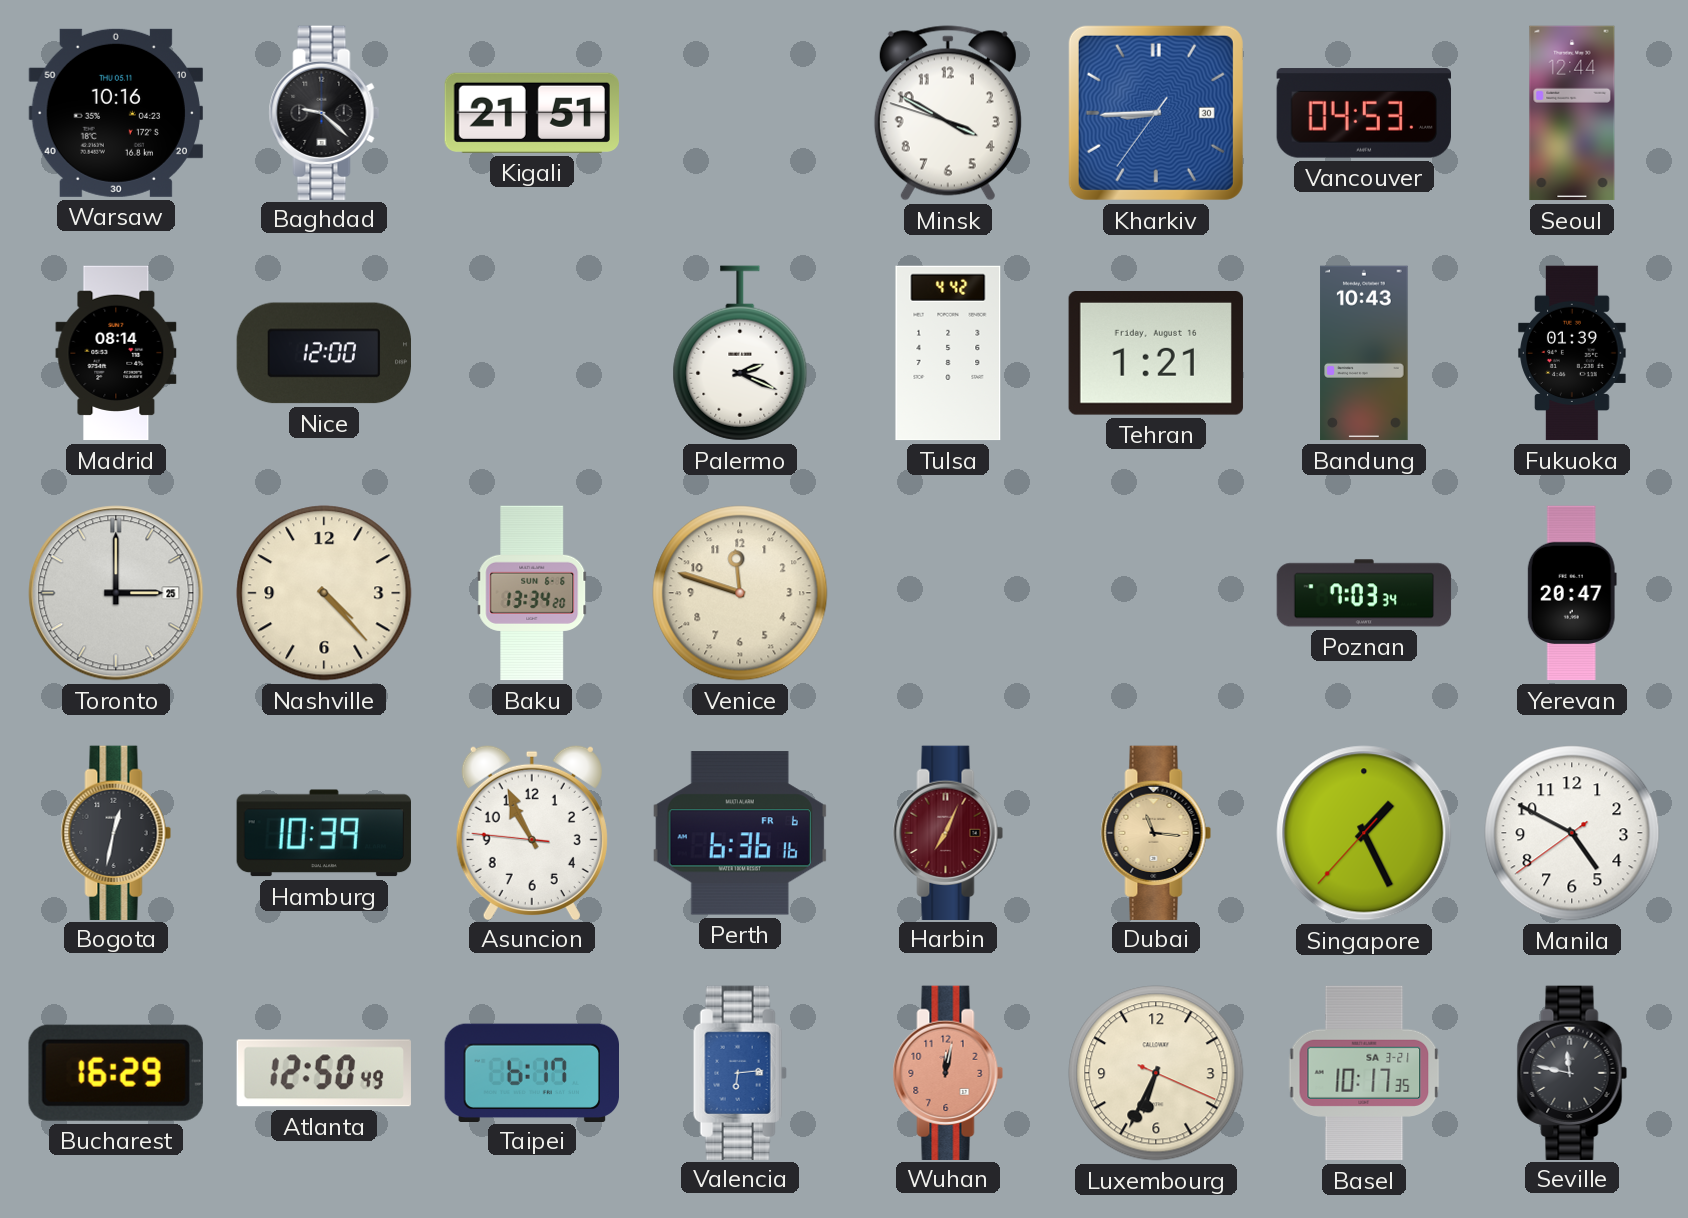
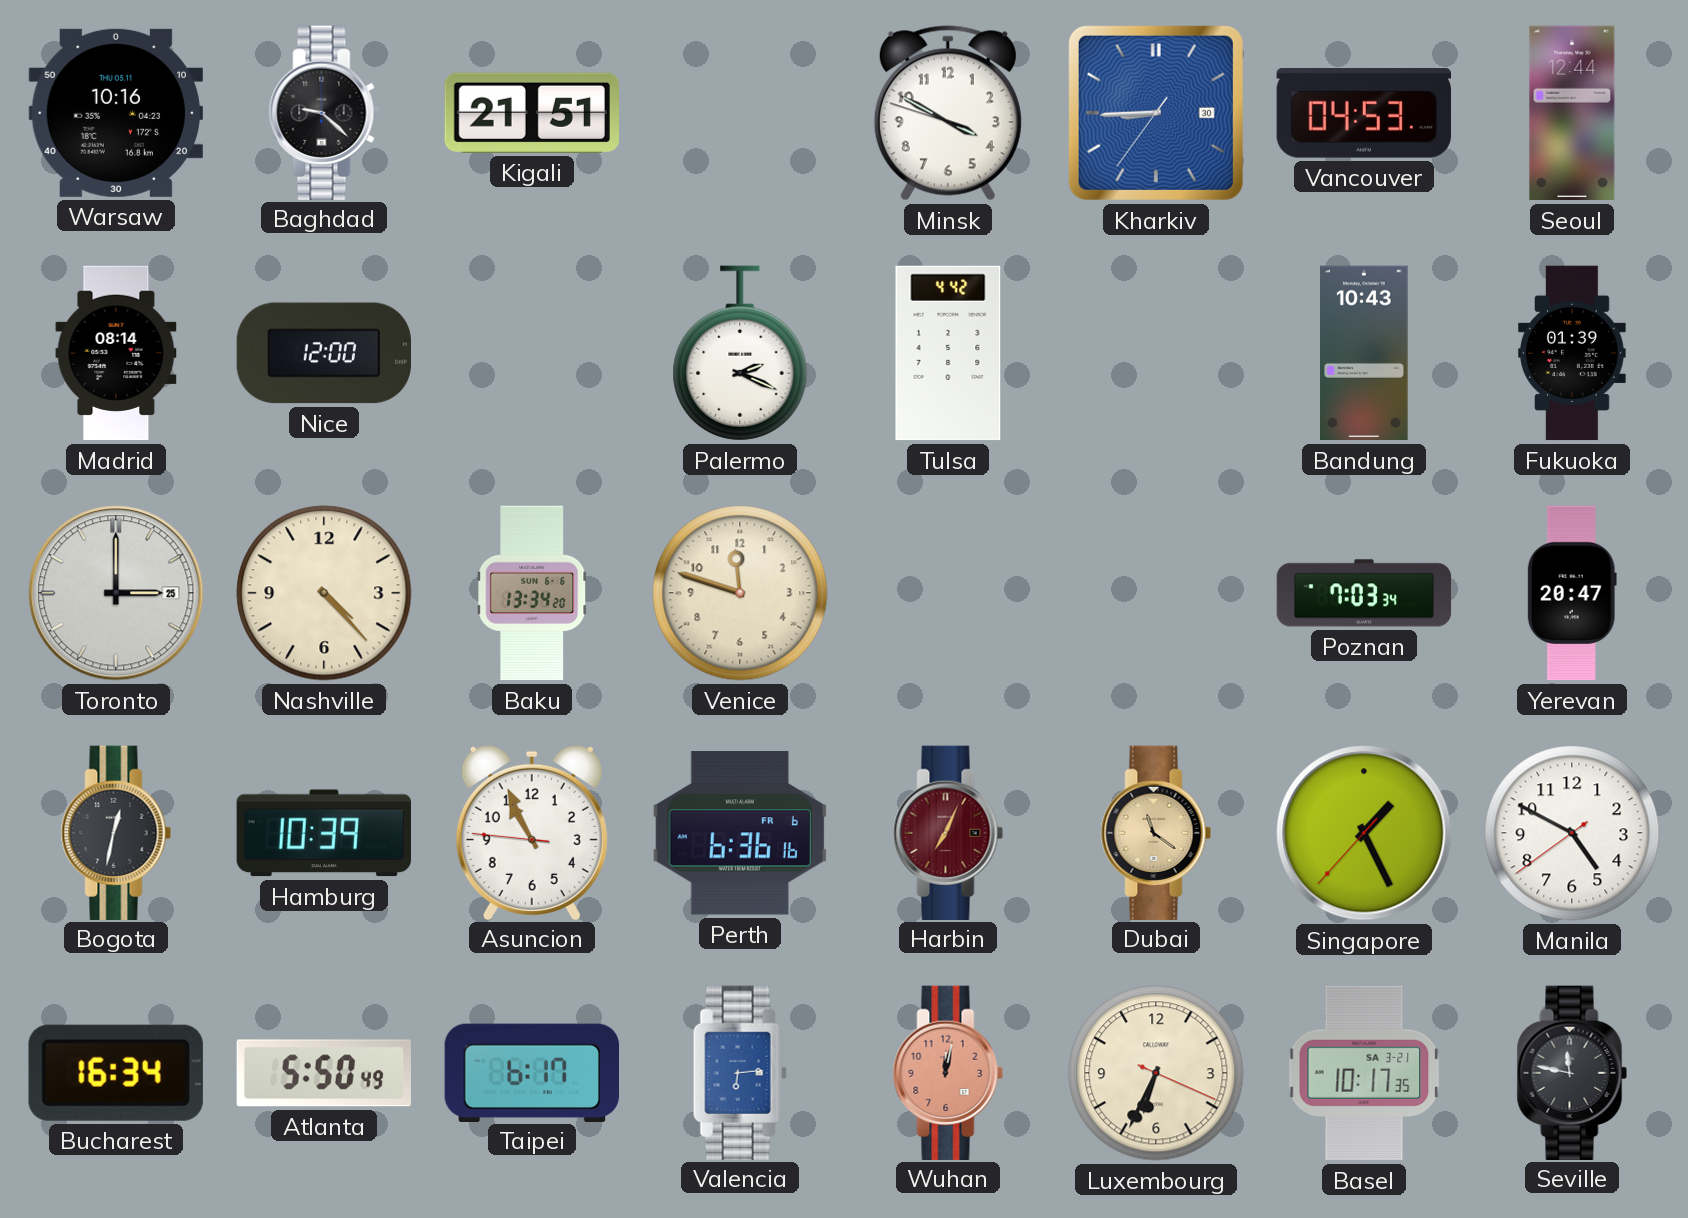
Tehran: 1:21 -> none
Dubai: 11:16 -> 11:21
Bucharest: 16:29 -> 16:34
Atlanta: 12:50 -> 5:50
